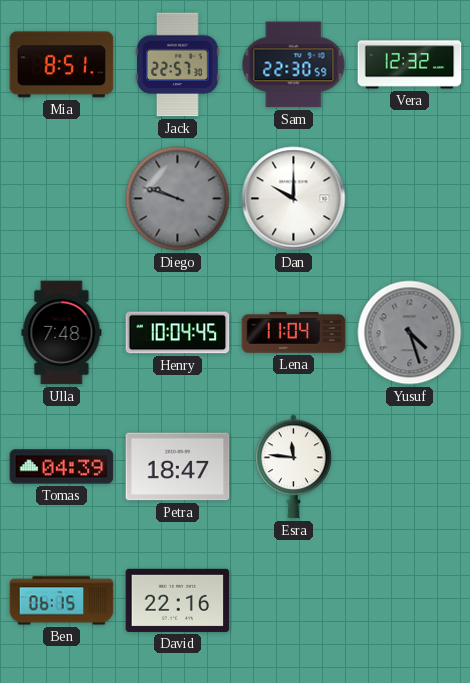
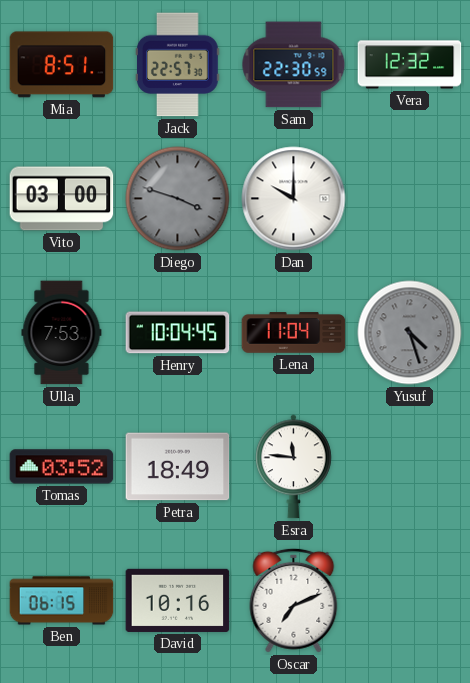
Vito: none -> 03:00
Diego: 9:48 -> 3:48
Ulla: 7:48 -> 7:53
Tomas: 04:39 -> 03:52
Petra: 18:47 -> 18:49
David: 22:16 -> 10:16
Oscar: none -> 7:11
